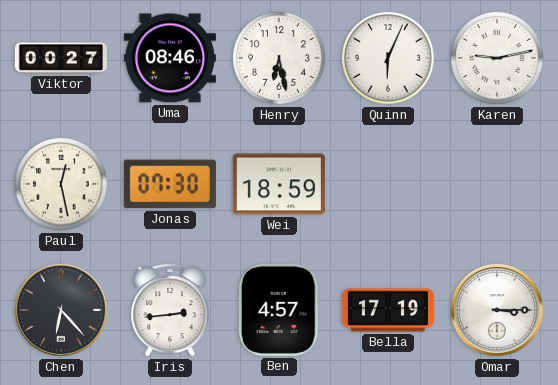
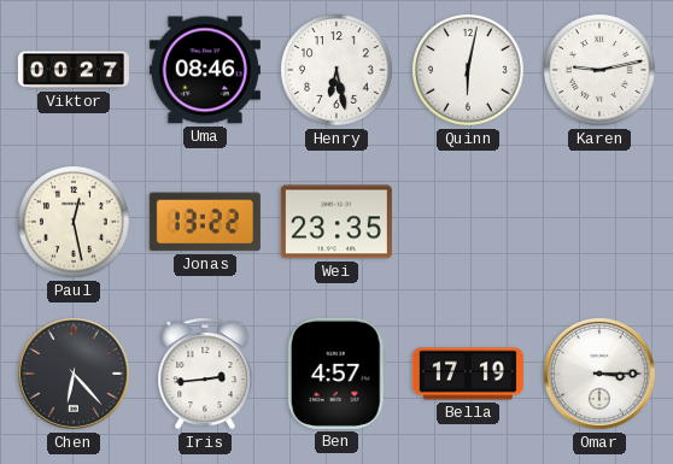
Quinn: 6:04 -> 6:02
Jonas: 07:30 -> 13:22
Wei: 18:59 -> 23:35
